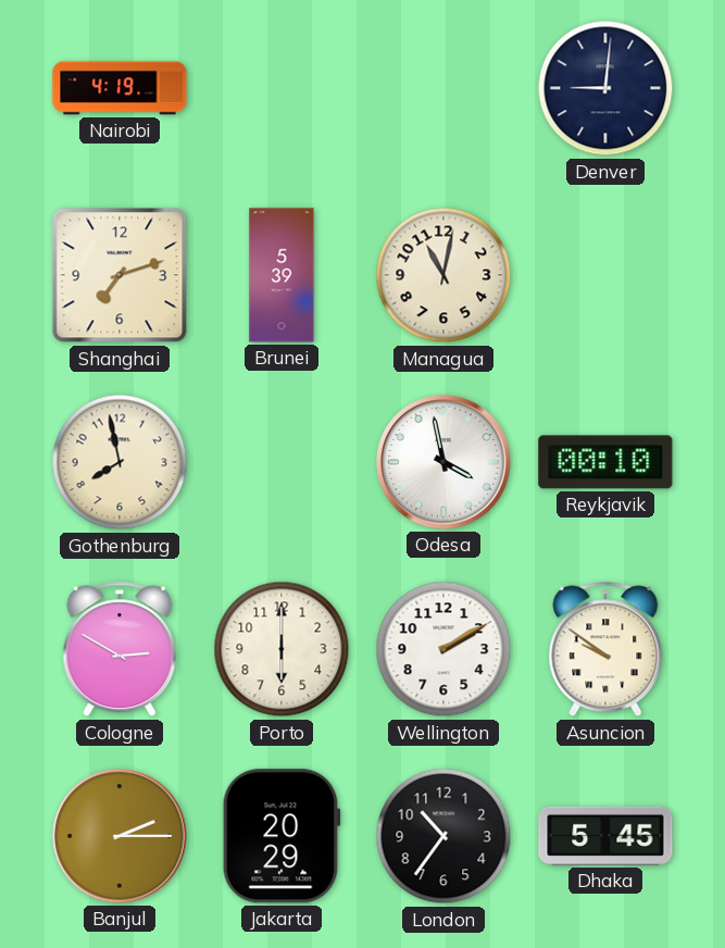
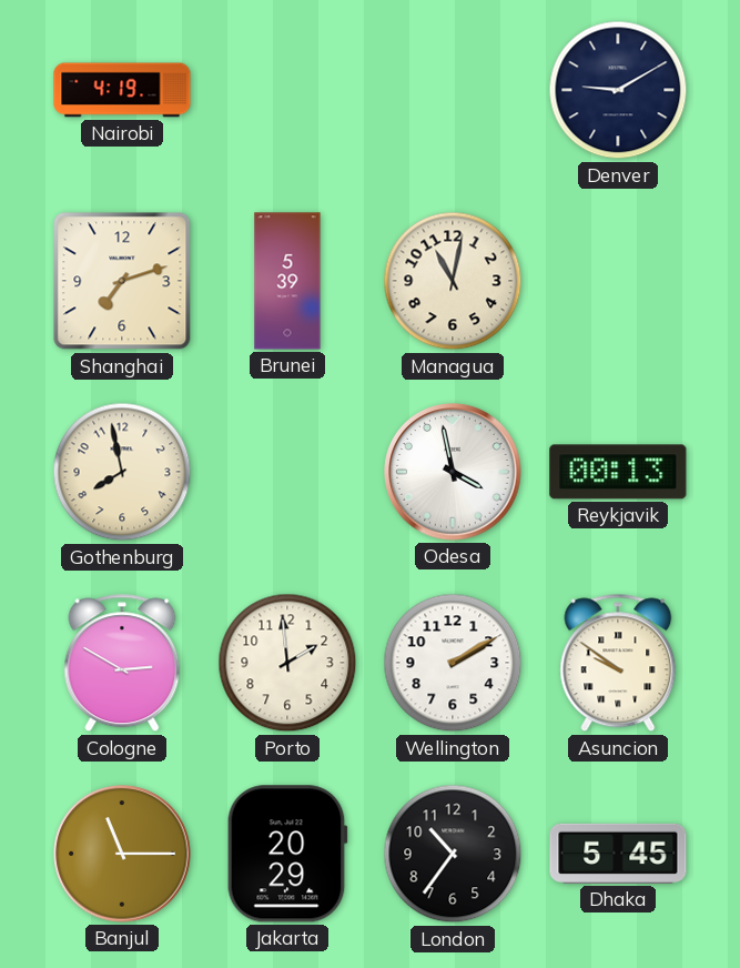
Denver: 9:01 -> 9:10
Reykjavik: 00:10 -> 00:13
Porto: 6:00 -> 1:59
Banjul: 2:15 -> 11:15
